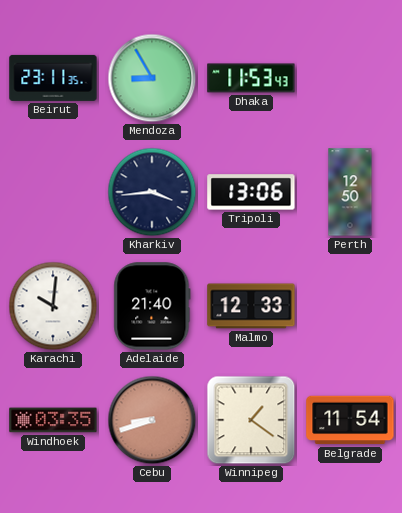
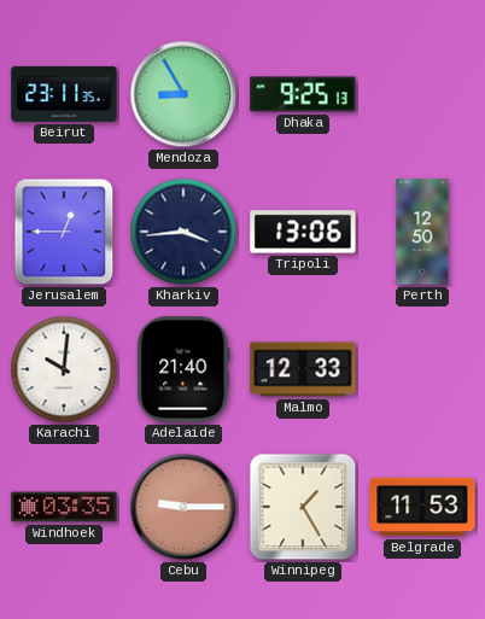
Dhaka: 11:53 -> 9:25
Jerusalem: none -> 12:45
Cebu: 8:42 -> 9:15
Winnipeg: 1:21 -> 1:25
Belgrade: 11:54 -> 11:53
